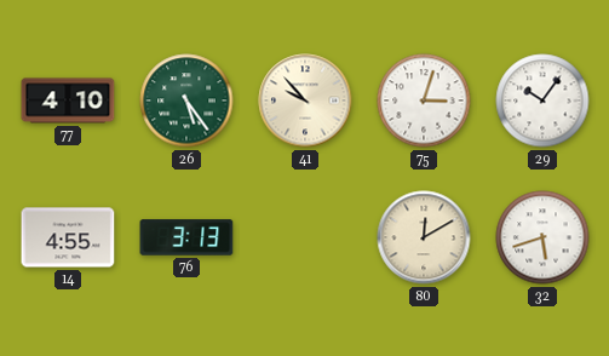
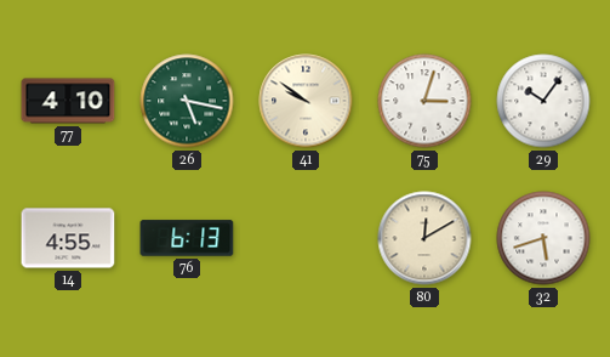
26: 5:24 -> 5:17
41: 9:53 -> 9:51
76: 3:13 -> 6:13
